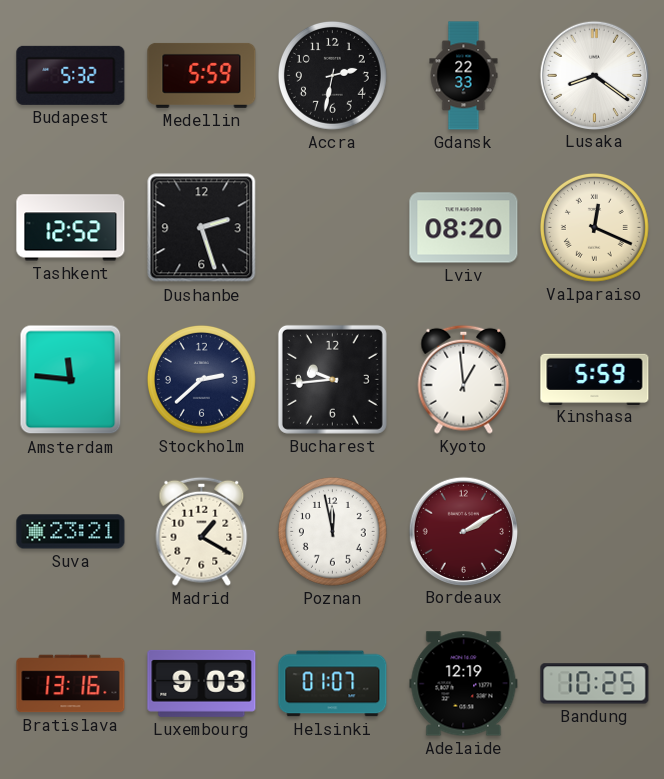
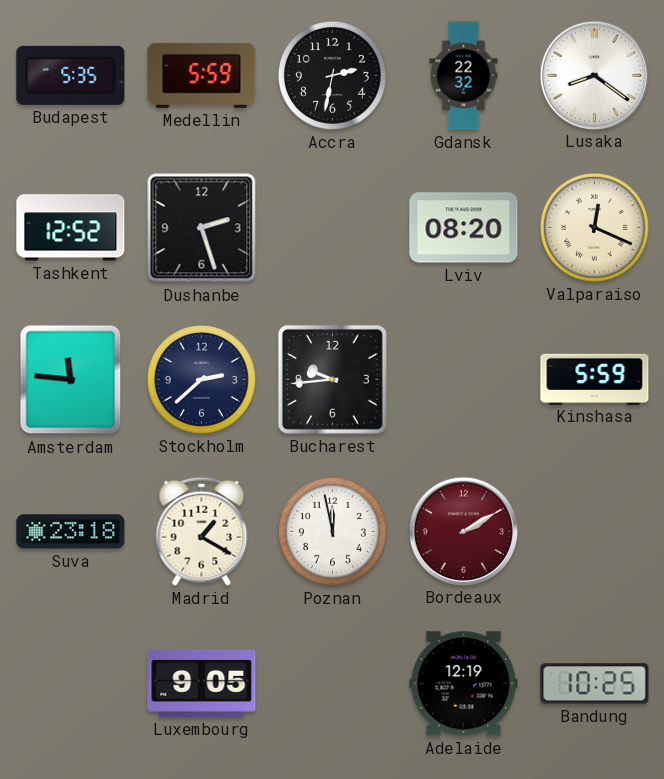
Budapest: 5:32 -> 5:35
Gdansk: 22:33 -> 22:32
Kyoto: 12:59 -> none
Suva: 23:21 -> 23:18
Bratislava: 13:16 -> none
Luxembourg: 9:03 -> 9:05
Helsinki: 01:07 -> none
